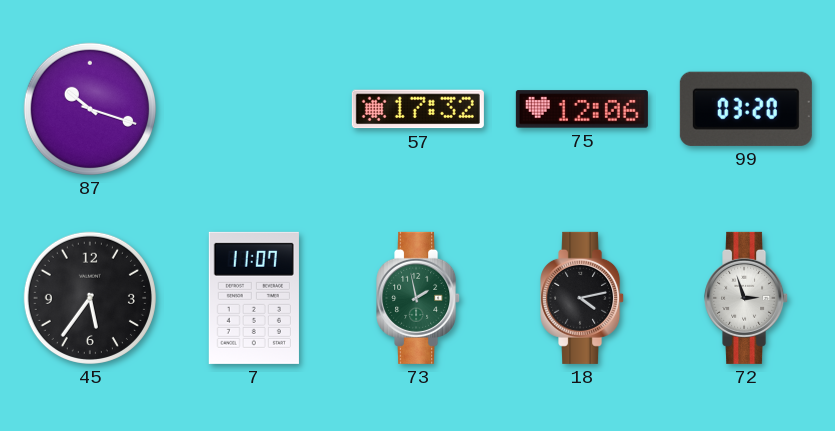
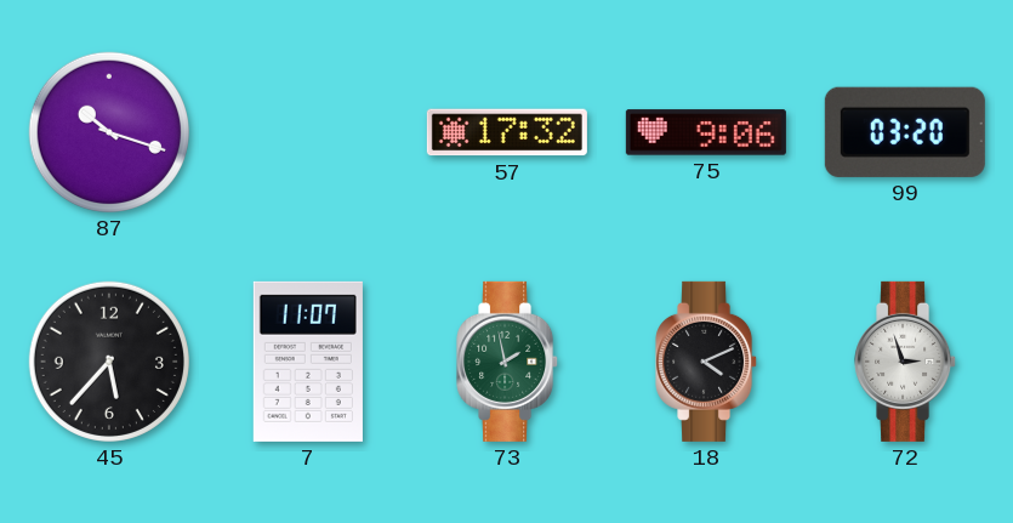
75: 12:06 -> 9:06
45: 5:36 -> 5:37
18: 4:13 -> 4:11
